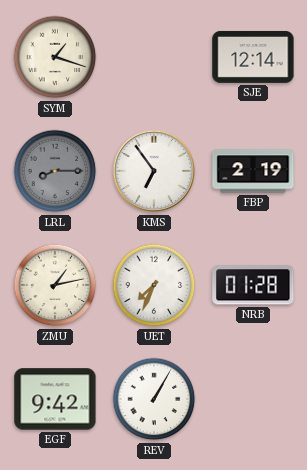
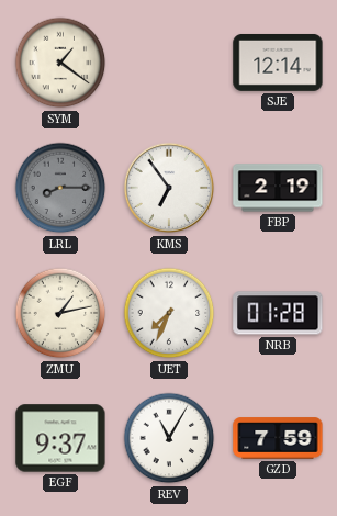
SYM: 1:18 -> 1:21
EGF: 9:42 -> 9:37
REV: 1:05 -> 11:05
GZD: none -> 7:59
